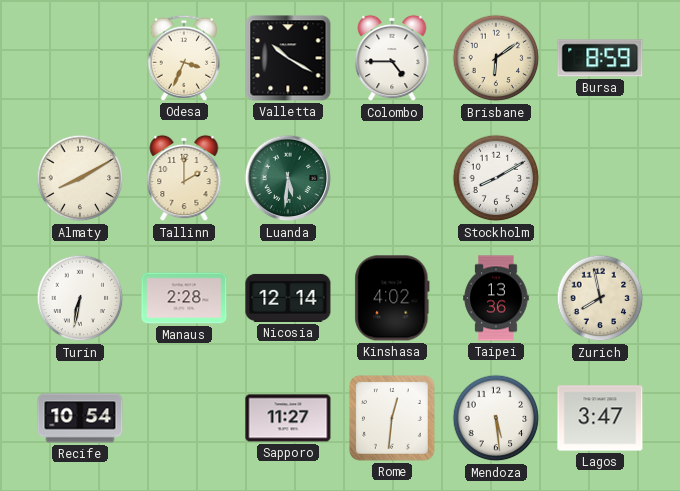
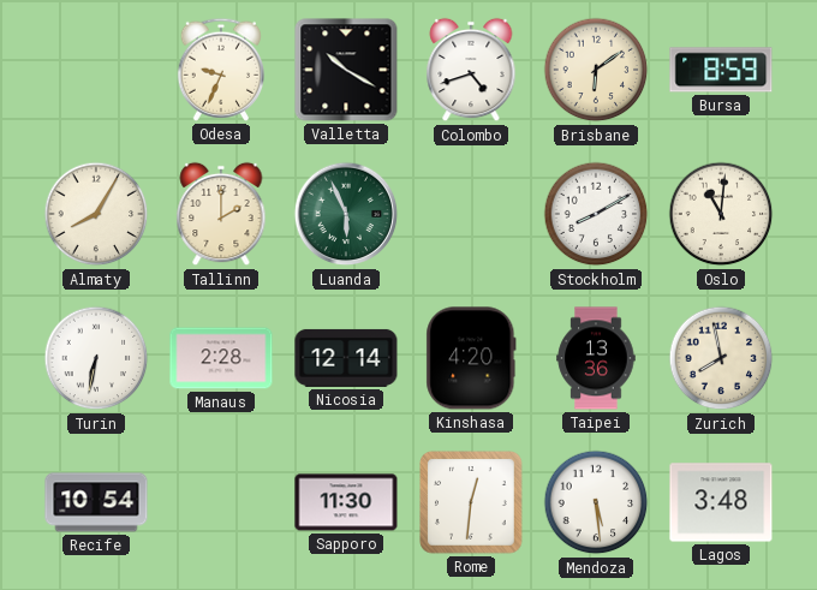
Odesa: 3:34 -> 9:34
Colombo: 4:45 -> 4:42
Almaty: 8:10 -> 8:05
Luanda: 5:31 -> 5:56
Oslo: none -> 11:01
Kinshasa: 4:02 -> 4:20
Sapporo: 11:27 -> 11:30
Lagos: 3:47 -> 3:48
